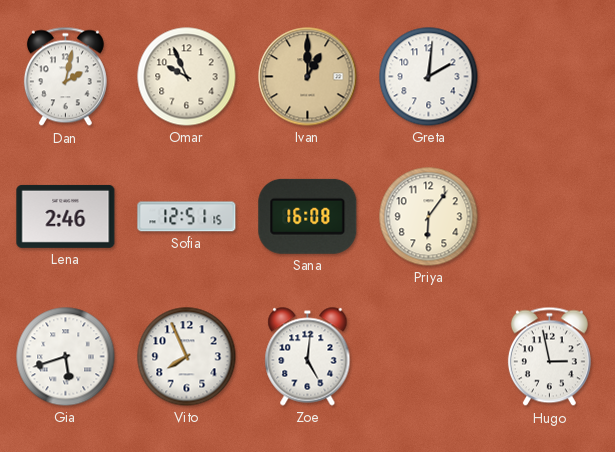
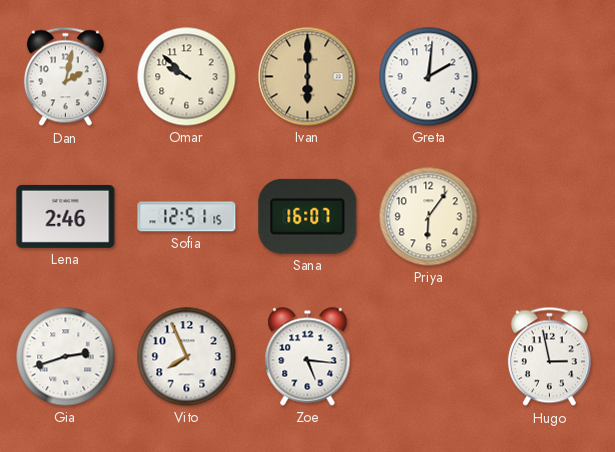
Omar: 9:56 -> 9:52
Ivan: 1:00 -> 6:00
Sana: 16:08 -> 16:07
Gia: 5:42 -> 2:42
Zoe: 5:01 -> 5:16
